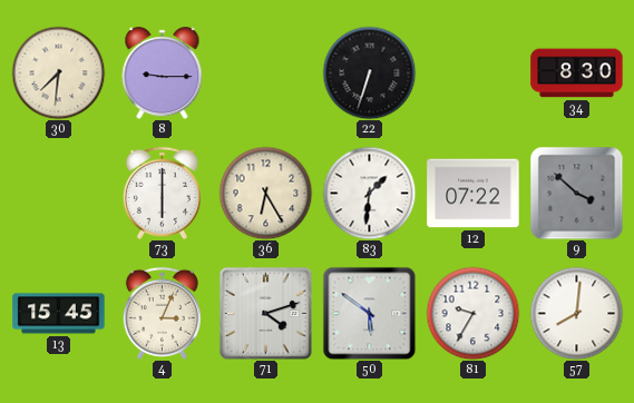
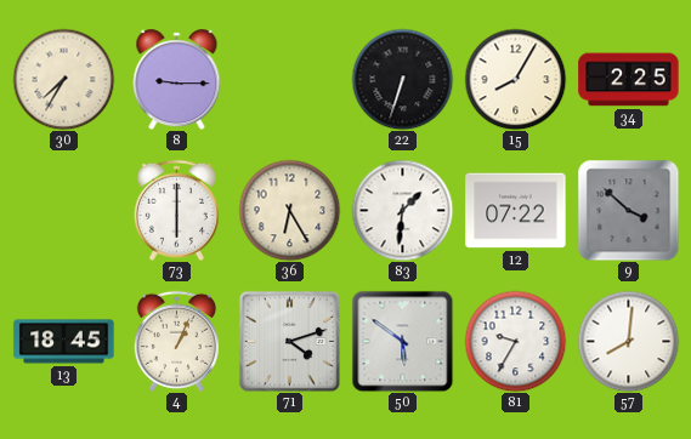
30: 7:31 -> 7:35
15: none -> 8:05
34: 8:30 -> 2:25
13: 15:45 -> 18:45
4: 3:04 -> 1:04
